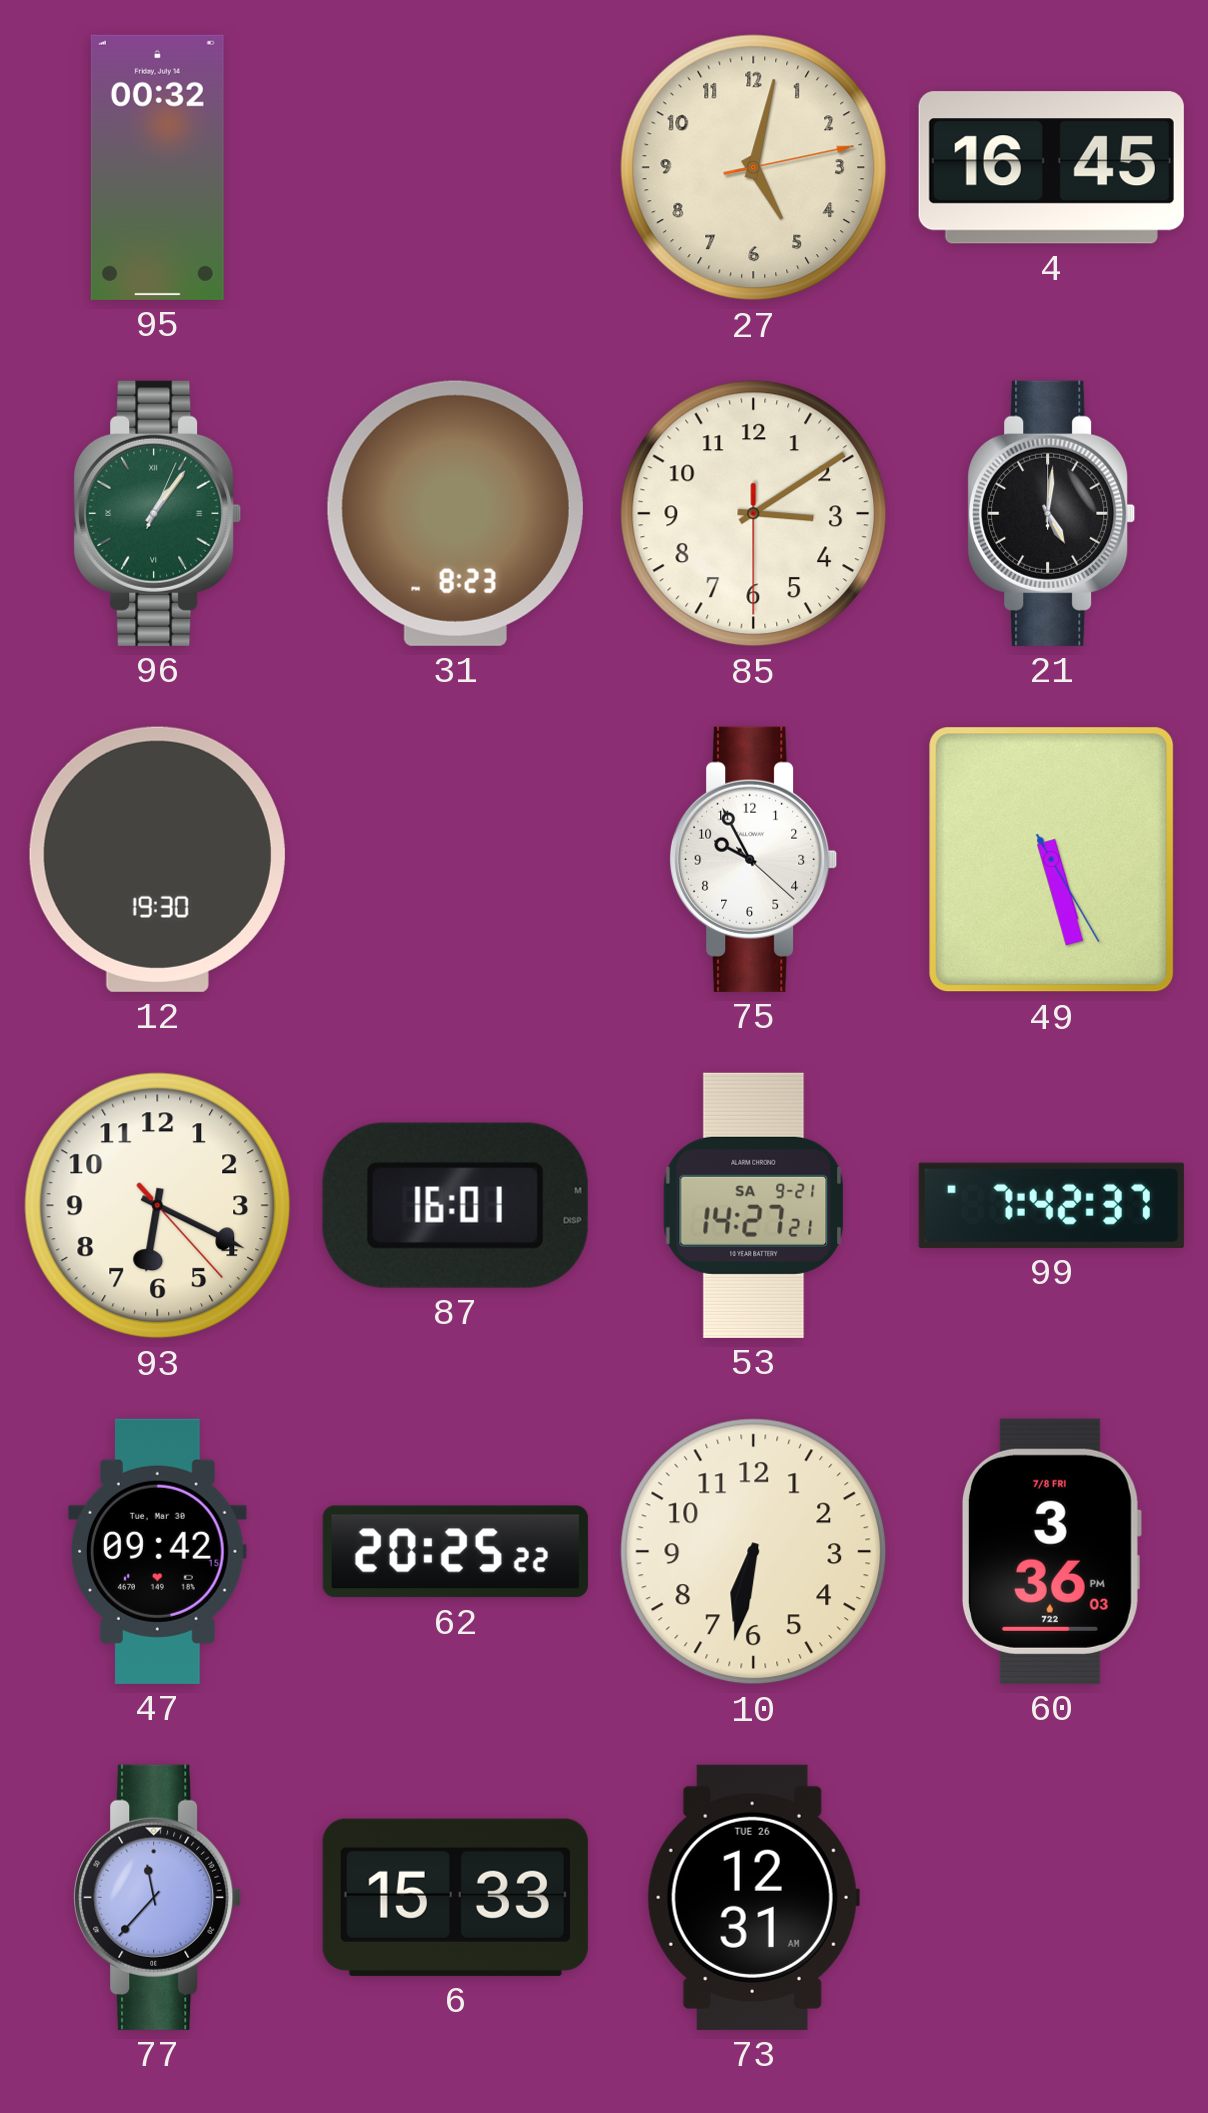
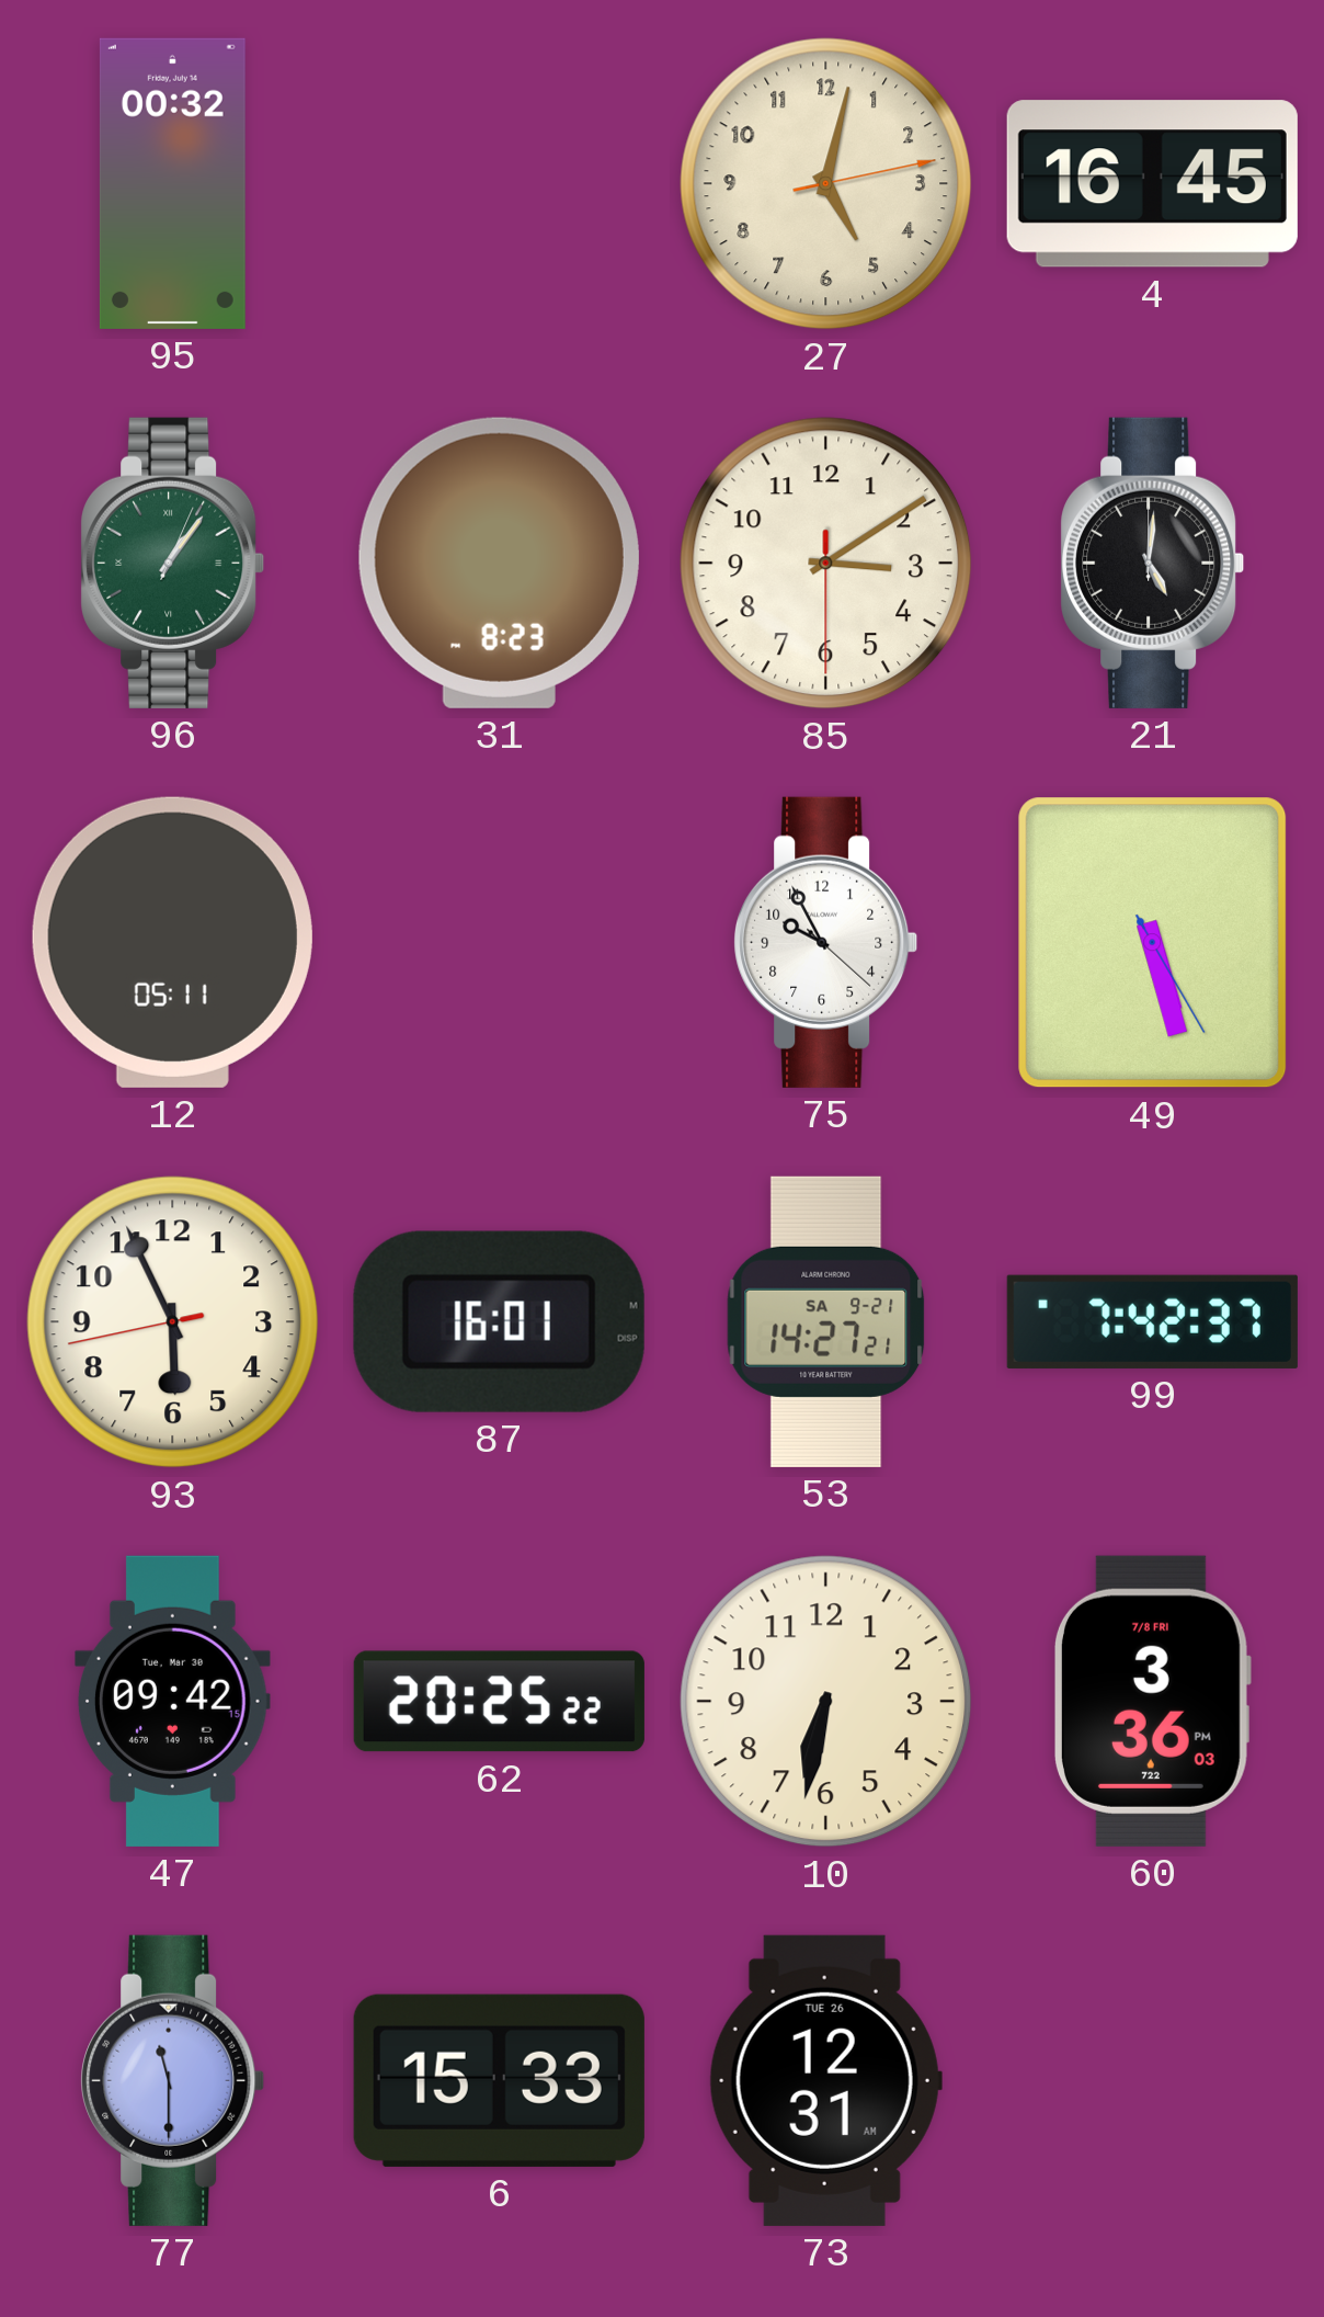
12: 19:30 -> 05:11
93: 6:19 -> 5:55
77: 11:37 -> 11:30
